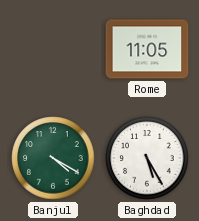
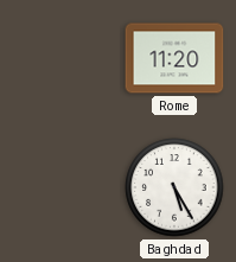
Rome: 11:05 -> 11:20
Banjul: 4:20 -> none
